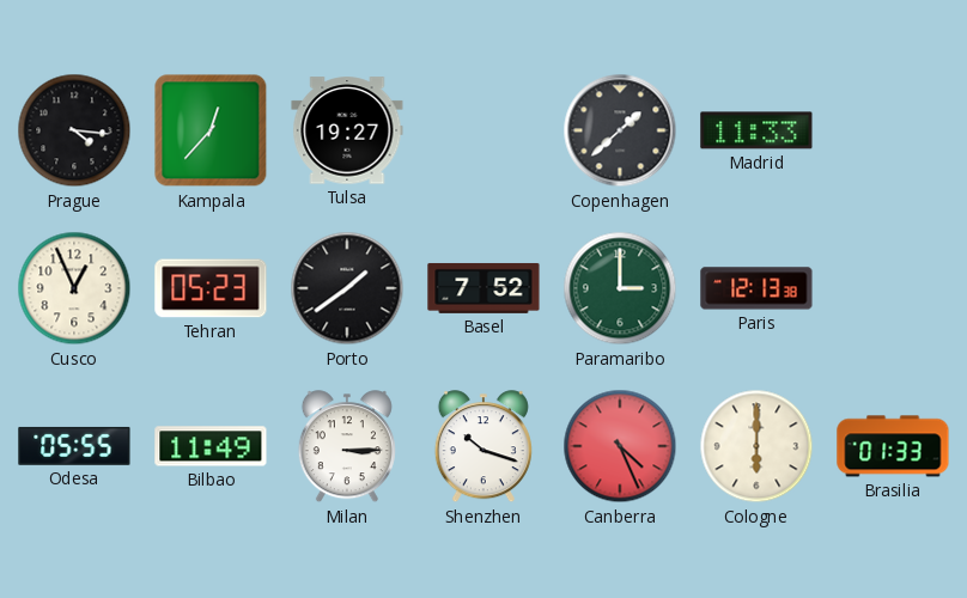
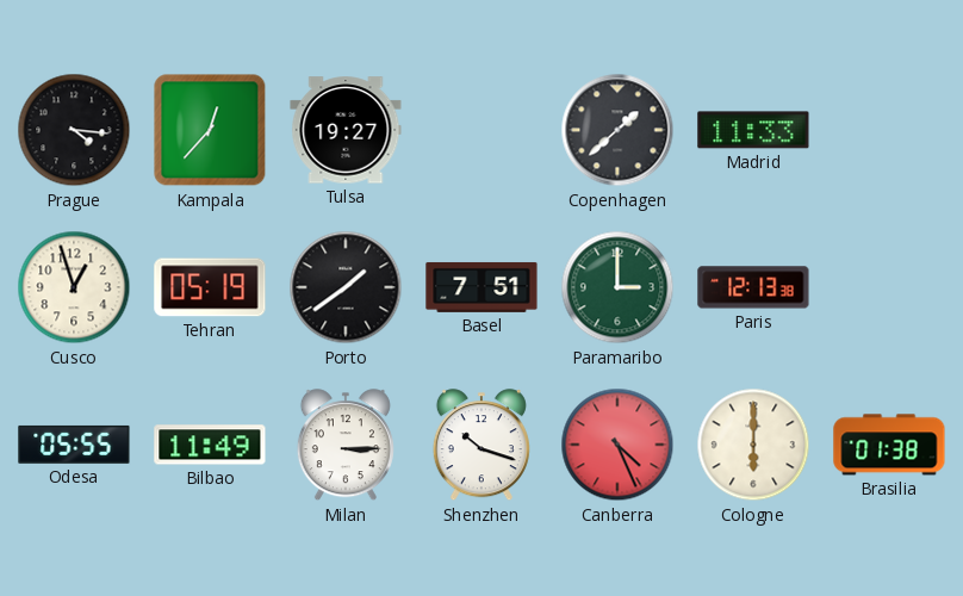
Cusco: 12:56 -> 12:57
Tehran: 05:23 -> 05:19
Basel: 7:52 -> 7:51
Brasilia: 01:33 -> 01:38
